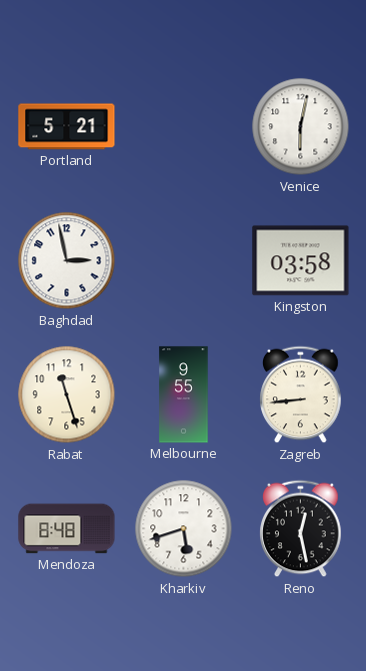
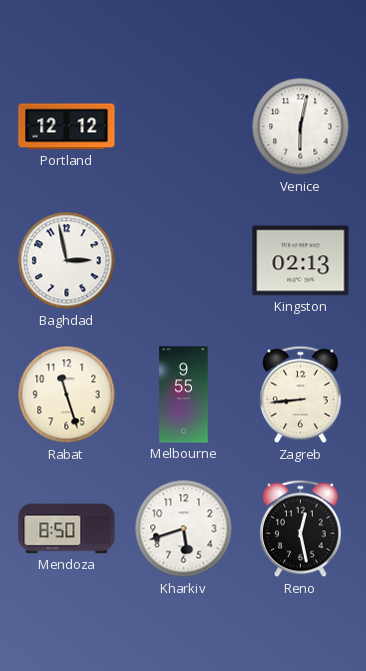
Portland: 5:21 -> 12:12
Kingston: 03:58 -> 02:13
Mendoza: 8:48 -> 8:50
